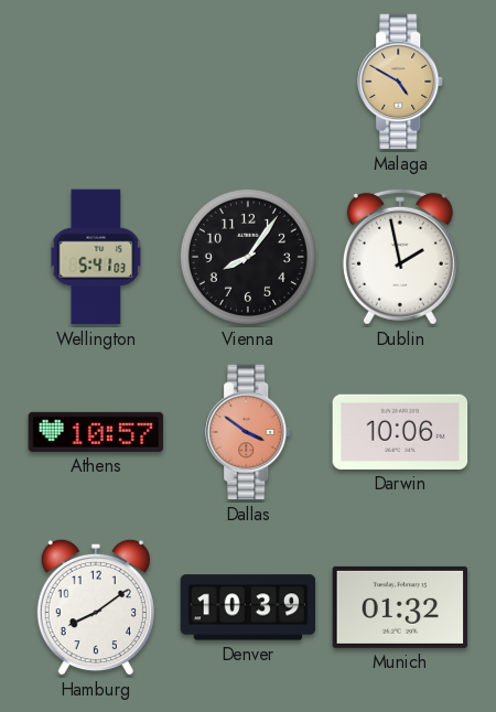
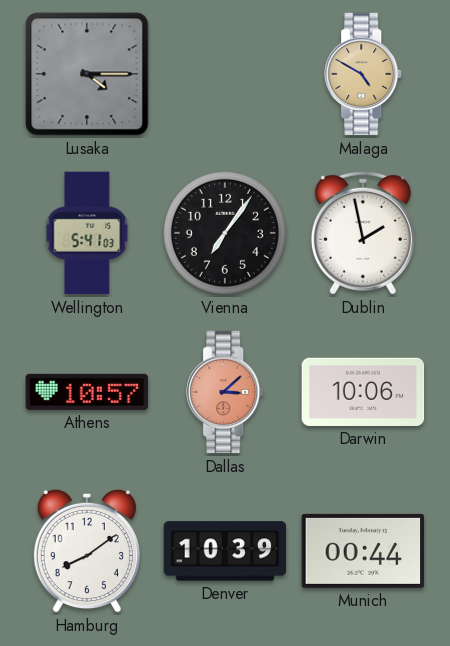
Lusaka: none -> 4:15
Vienna: 8:06 -> 7:06
Dallas: 3:51 -> 3:08
Munich: 01:32 -> 00:44
